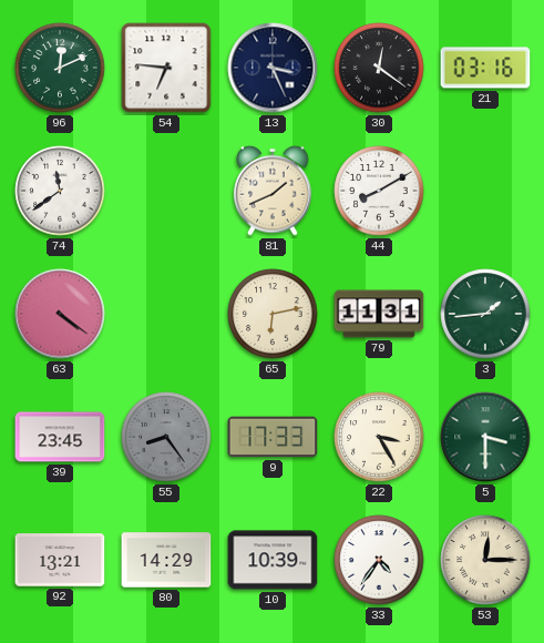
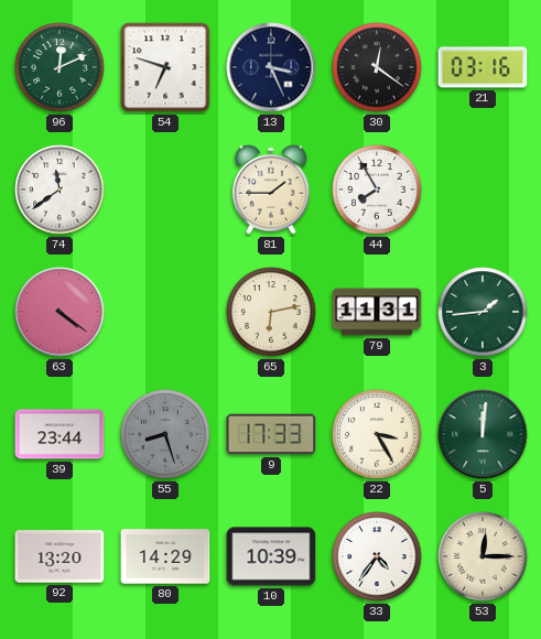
54: 6:46 -> 6:48
81: 1:41 -> 1:45
44: 8:10 -> 7:55
39: 23:45 -> 23:44
55: 8:24 -> 8:27
5: 3:30 -> 12:01
92: 13:21 -> 13:20
